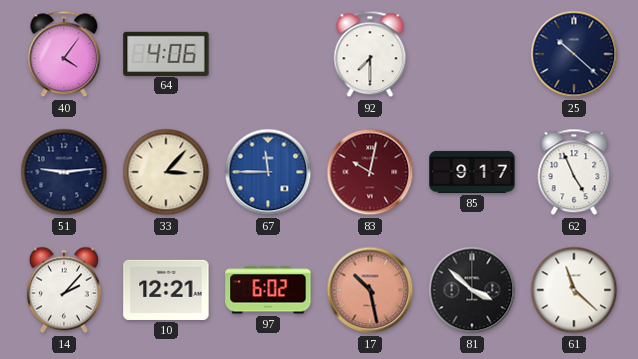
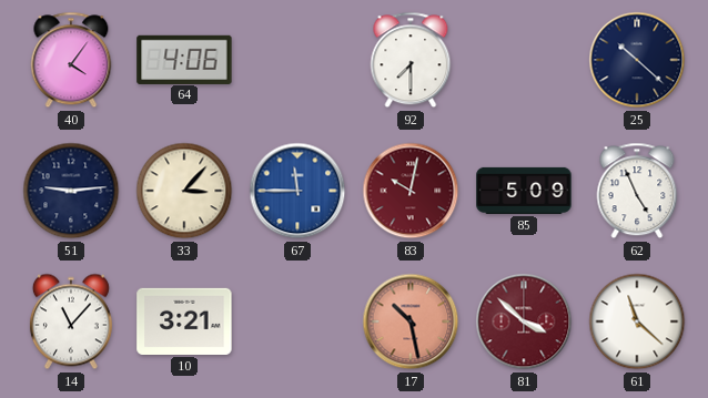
85: 9:17 -> 5:09
14: 2:07 -> 11:07
10: 12:21 -> 3:21
97: 6:02 -> none
81 dial: black -> burgundy
